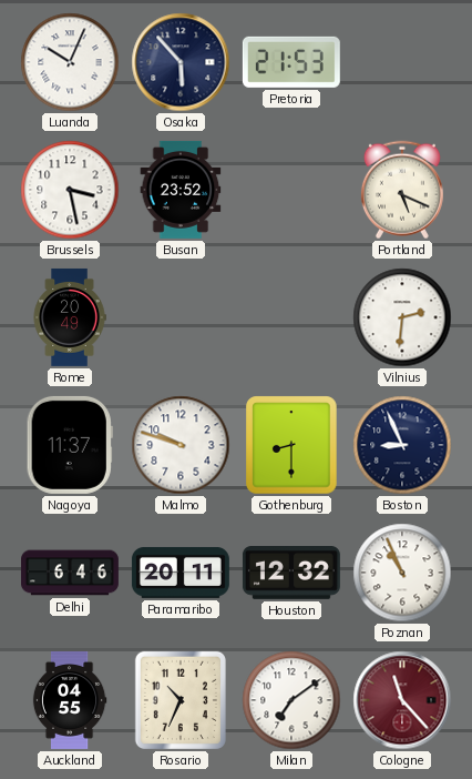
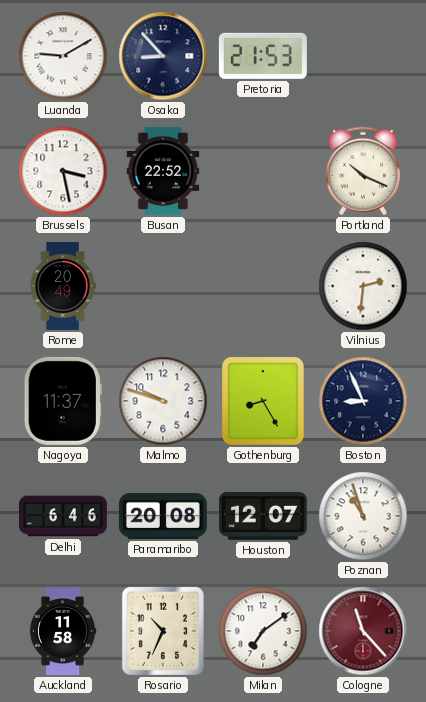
Luanda: 10:04 -> 9:10
Osaka: 5:53 -> 8:53
Busan: 23:52 -> 22:52
Portland: 5:19 -> 10:19
Gothenburg: 8:30 -> 8:25
Paramaribo: 20:11 -> 20:08
Houston: 12:32 -> 12:07
Poznan: 10:56 -> 10:57
Auckland: 04:55 -> 11:58
